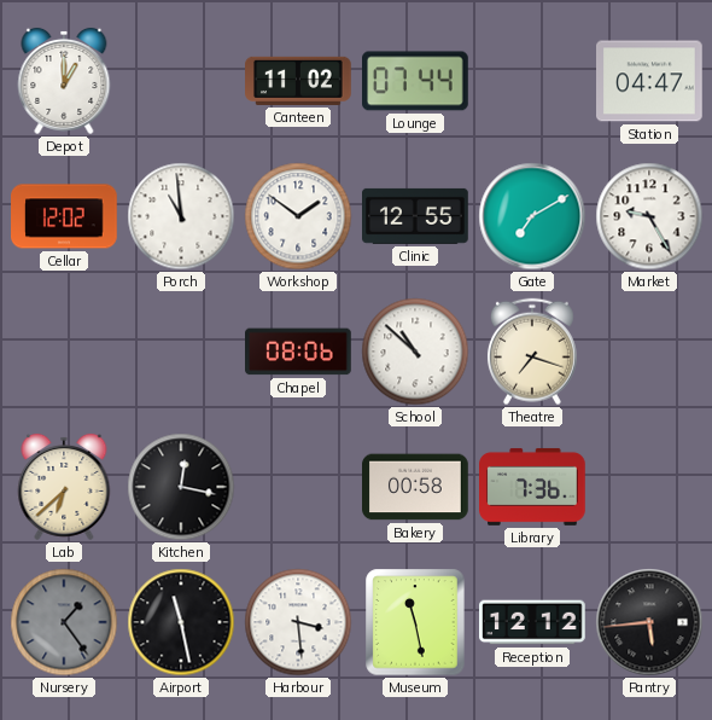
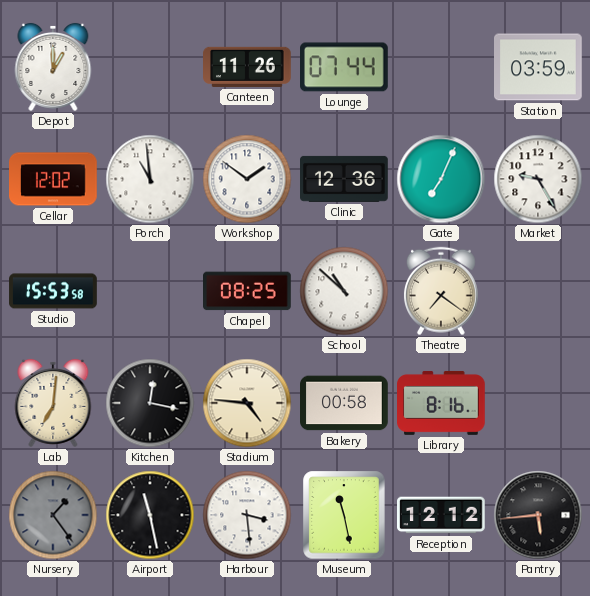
Canteen: 11:02 -> 11:26
Station: 04:47 -> 03:59
Clinic: 12:55 -> 12:36
Gate: 7:10 -> 7:04
Studio: none -> 15:53
Chapel: 08:06 -> 08:25
Theatre: 7:18 -> 7:21
Lab: 6:38 -> 7:01
Stadium: none -> 4:46
Library: 7:36 -> 8:16
